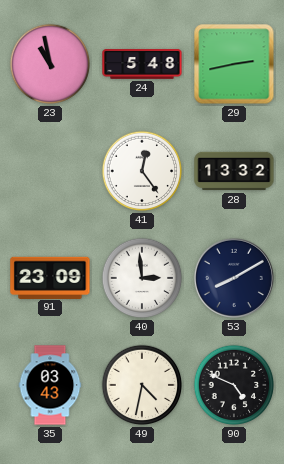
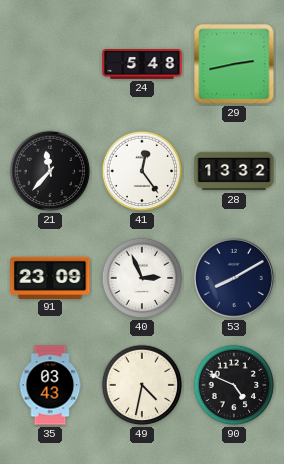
23: 10:58 -> none
21: none -> 11:37
40: 2:59 -> 2:56
